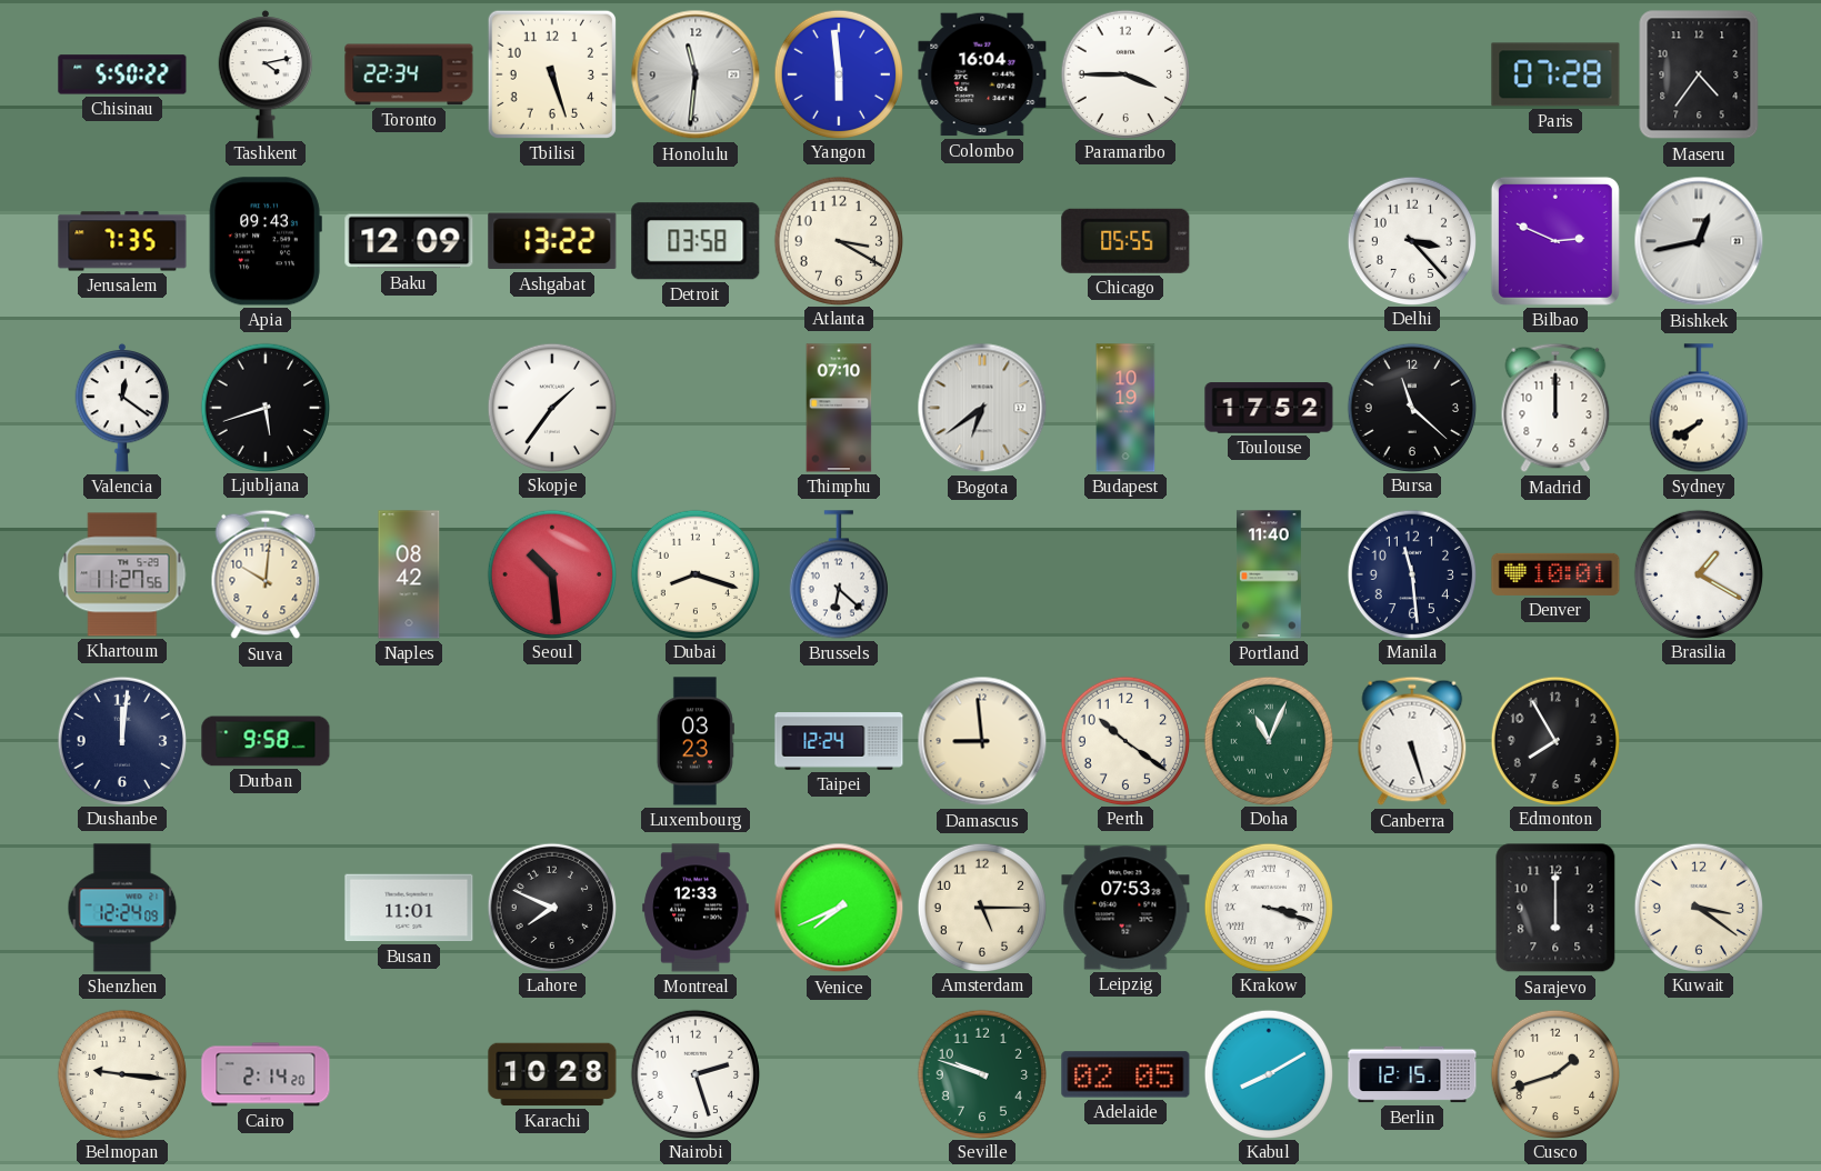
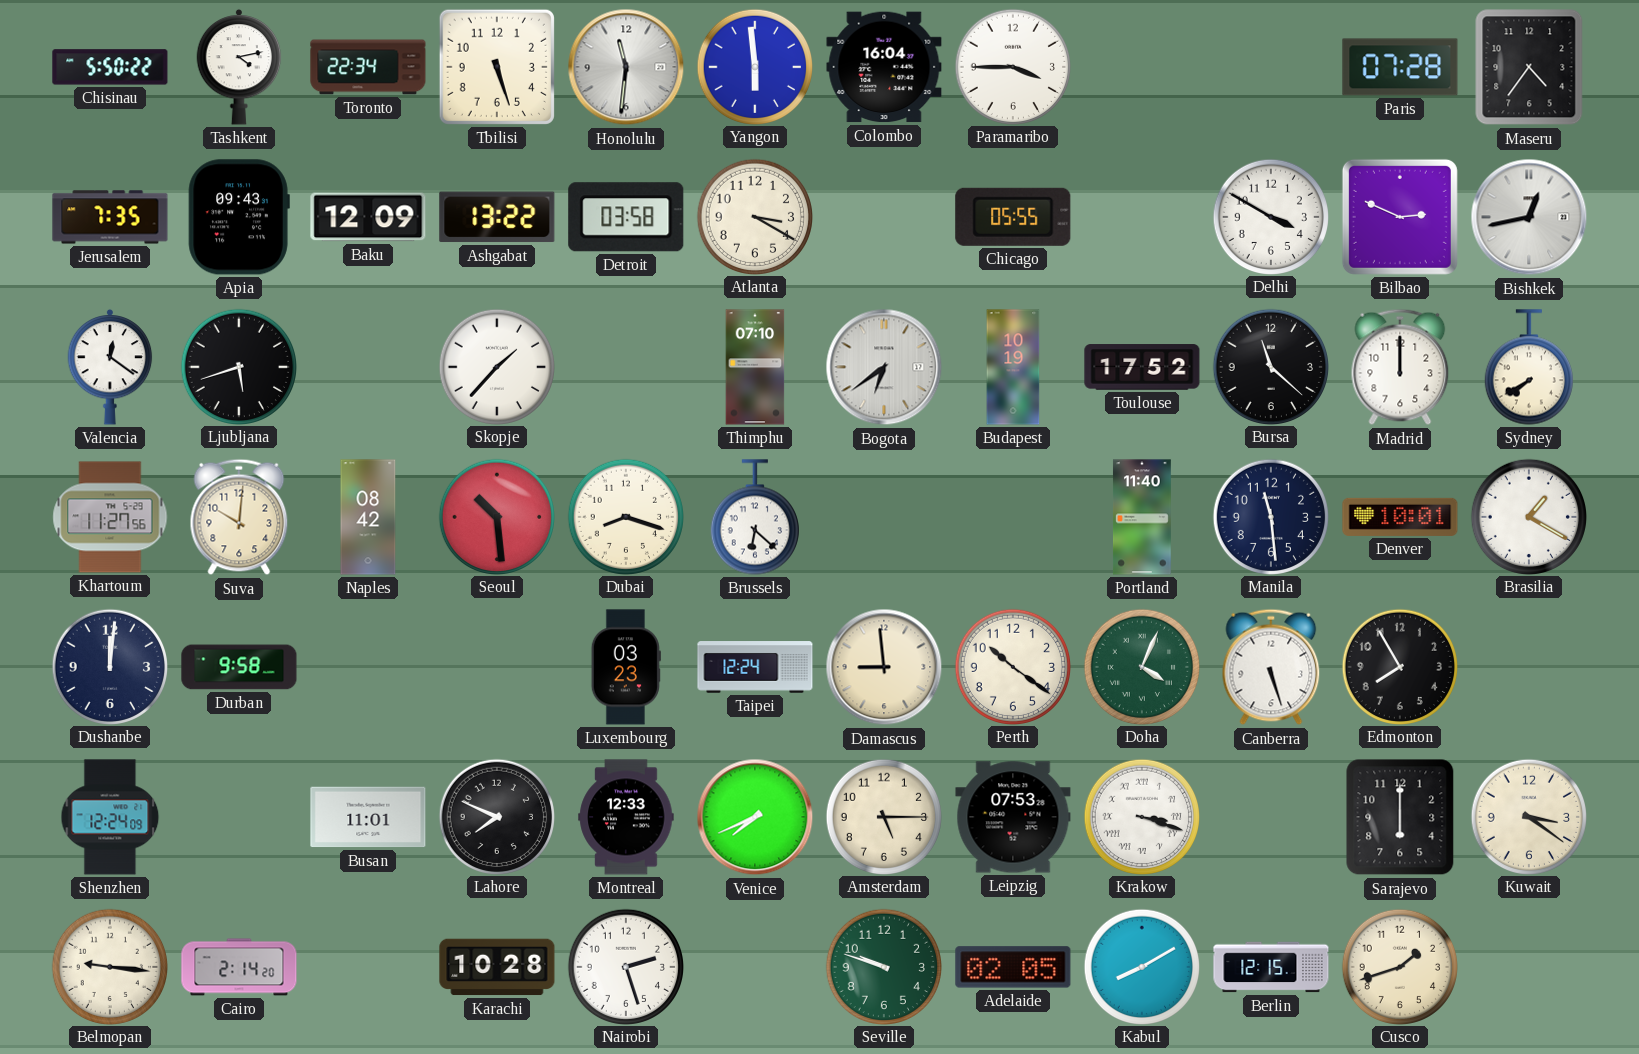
Delhi: 3:23 -> 3:50
Skopje: 1:36 -> 1:37
Doha: 11:04 -> 4:04
